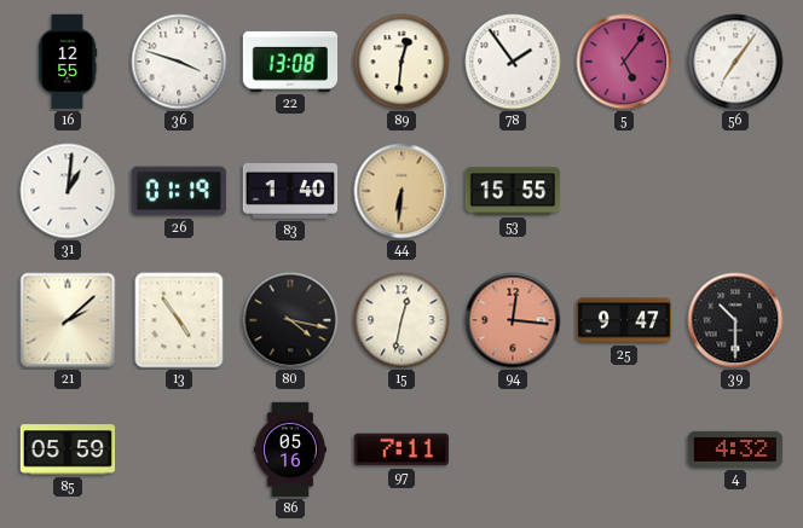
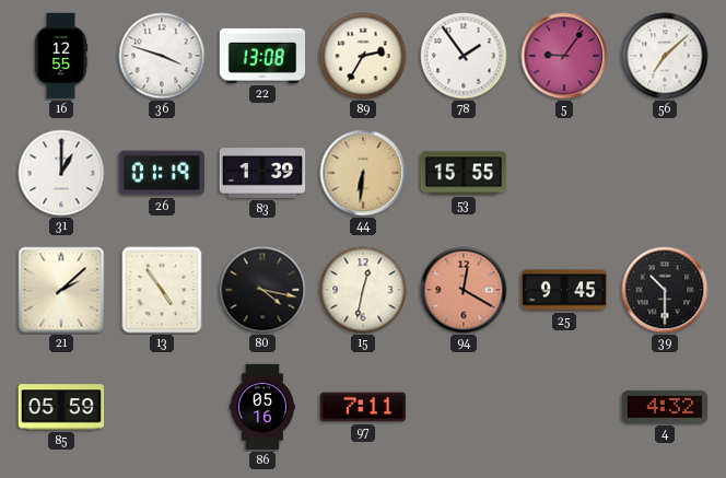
89: 12:31 -> 2:35
5: 5:06 -> 9:06
56: 7:06 -> 7:08
31: 1:01 -> 1:00
83: 1:40 -> 1:39
94: 12:16 -> 12:20
25: 9:47 -> 9:45
